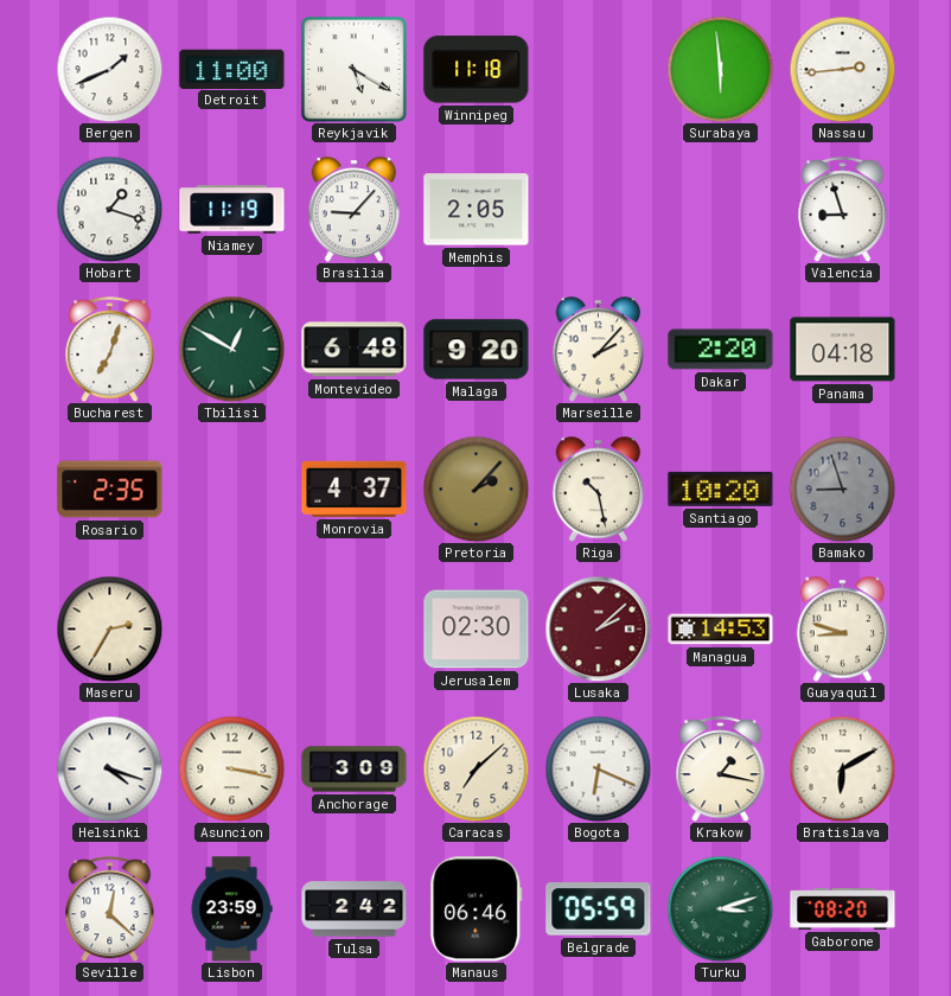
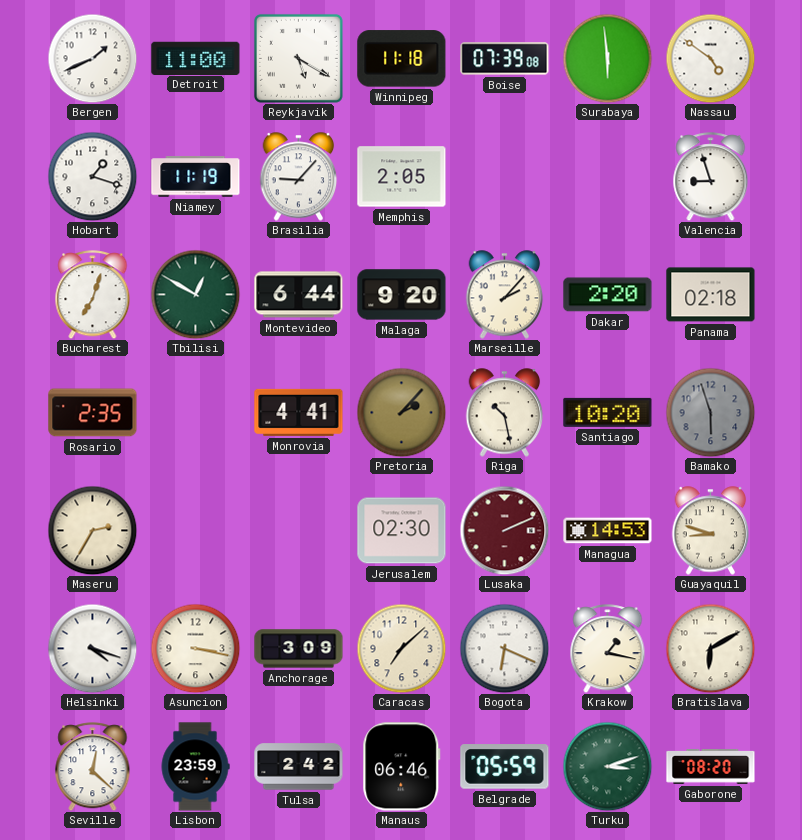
Boise: none -> 07:39
Nassau: 2:44 -> 4:51
Montevideo: 6:48 -> 6:44
Panama: 04:18 -> 02:18
Monrovia: 4:37 -> 4:41
Bamako: 8:57 -> 5:57
Lusaka: 2:08 -> 2:11
